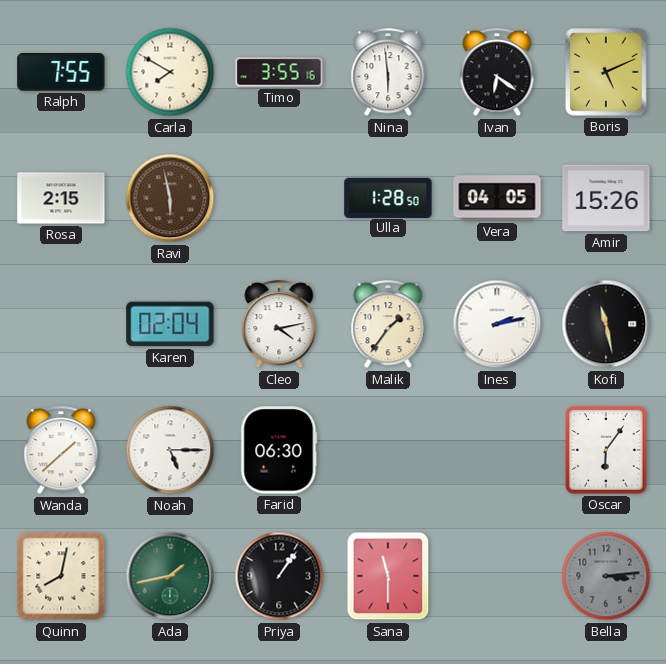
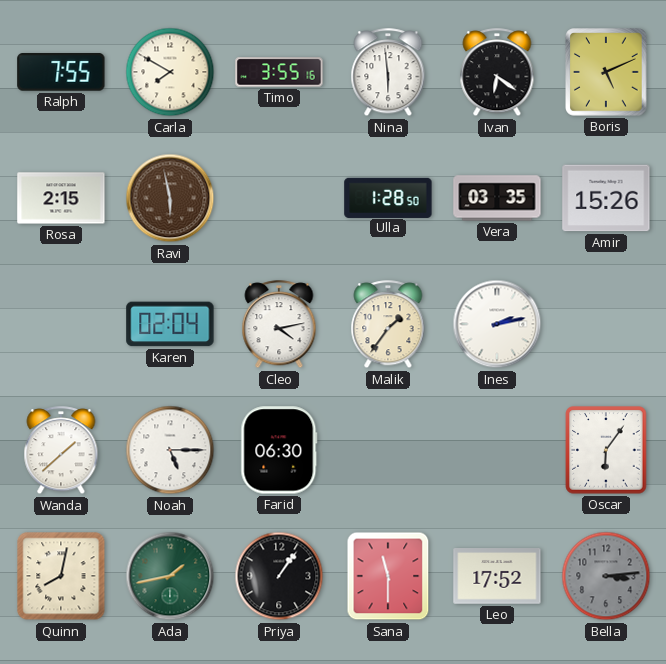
Vera: 04:05 -> 03:35
Kofi: 11:28 -> none
Leo: none -> 17:52
